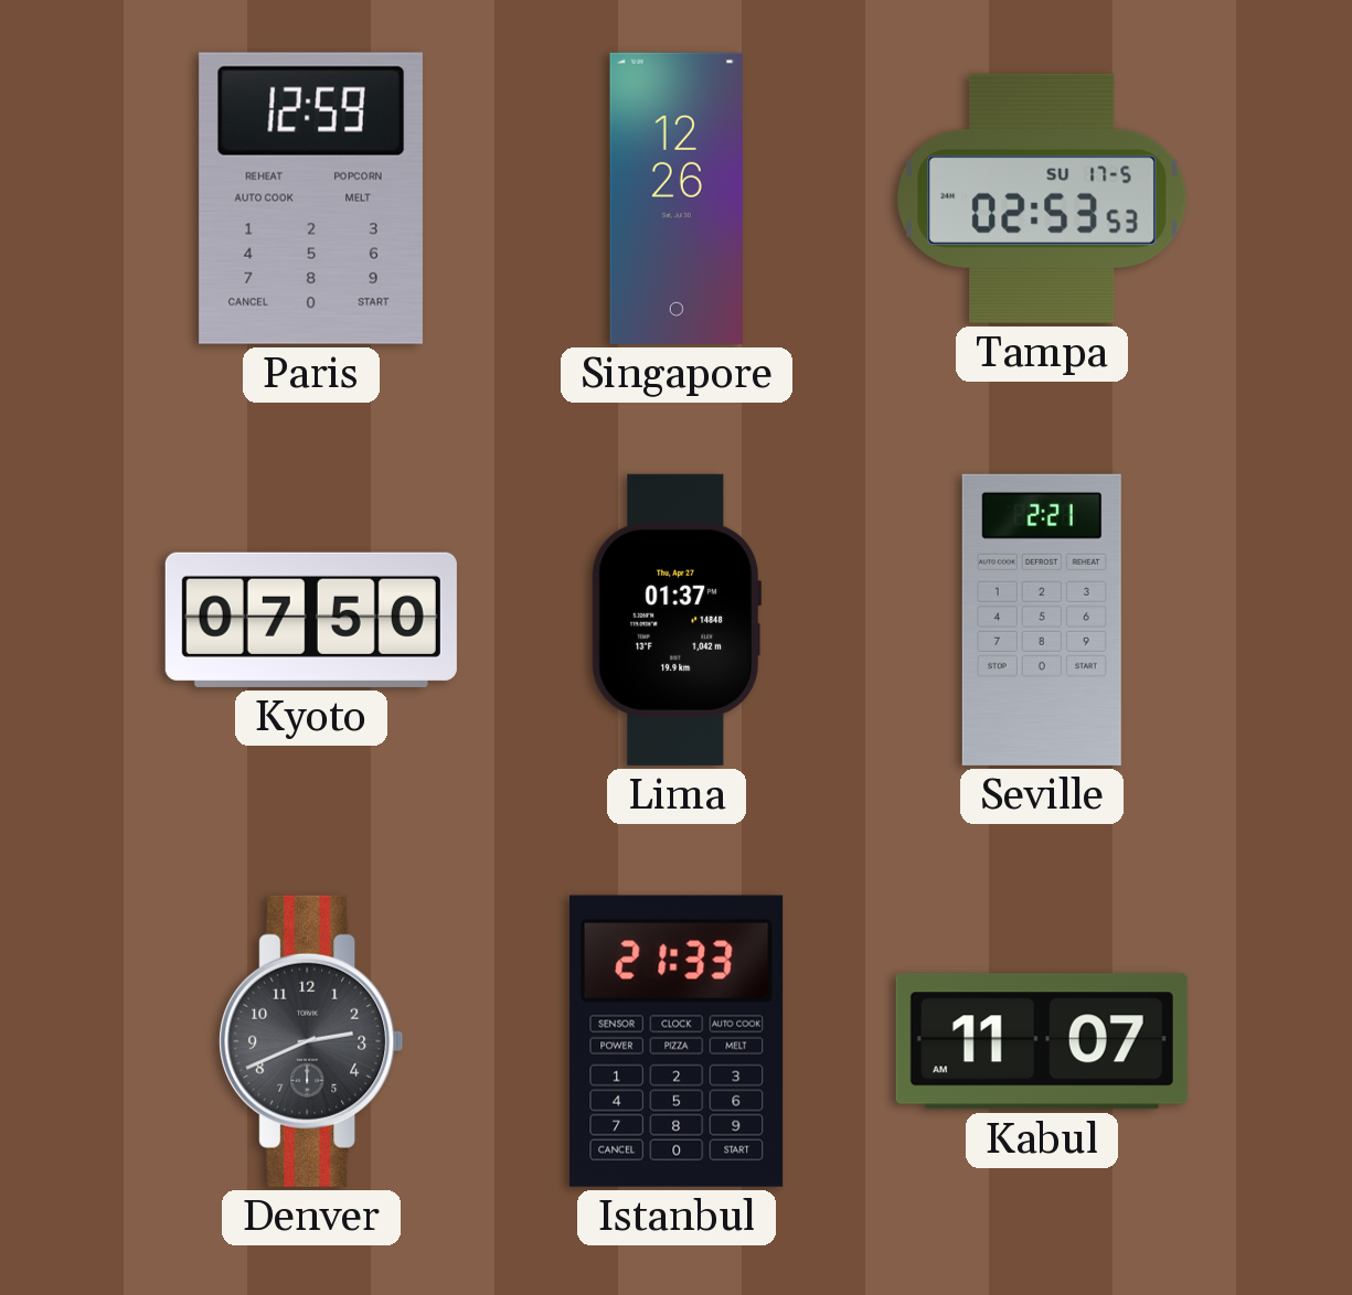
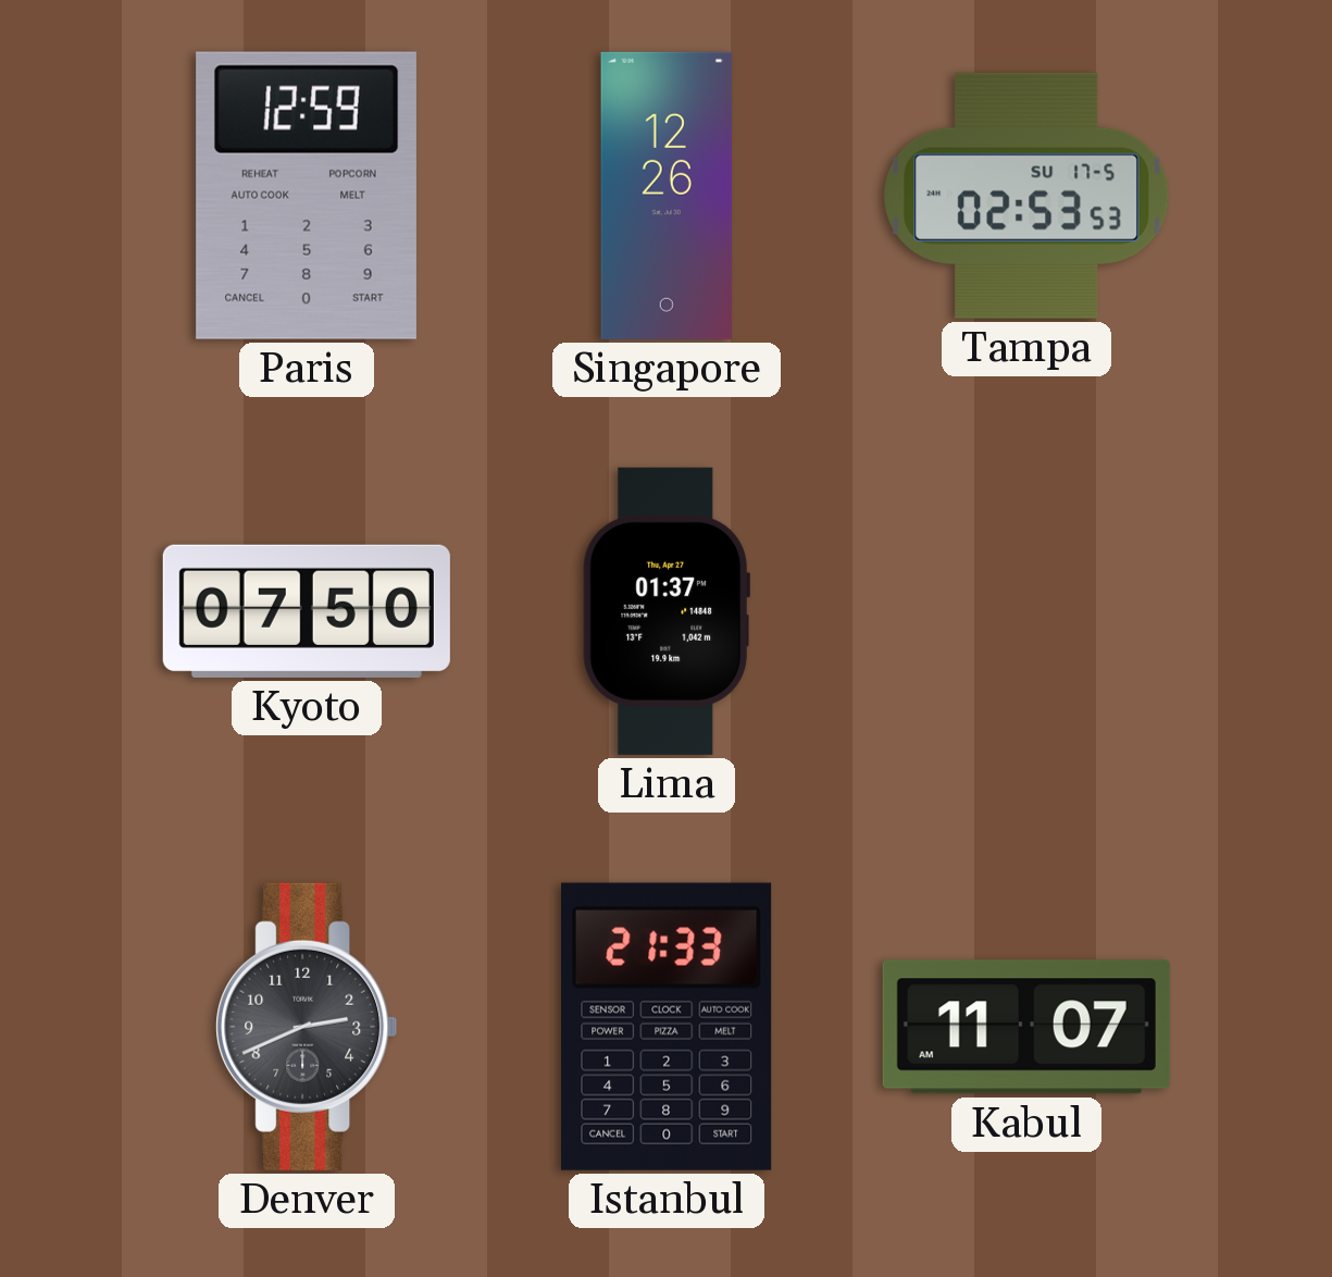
Seville: 2:21 -> none
